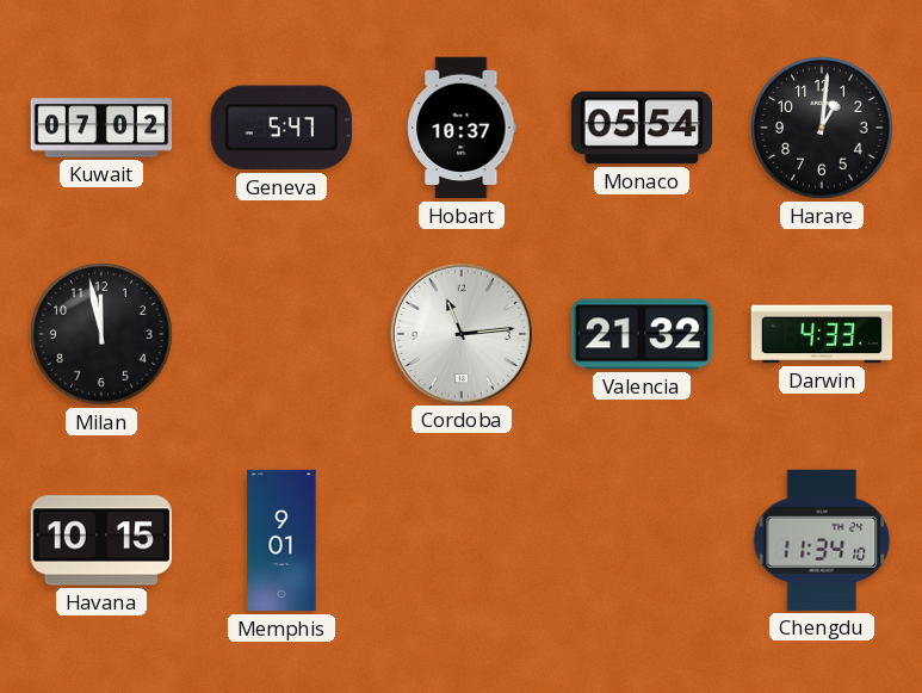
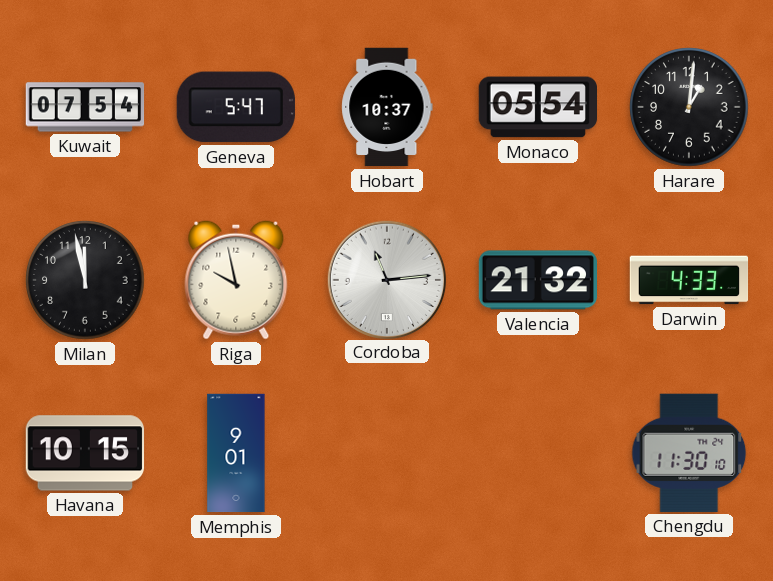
Kuwait: 07:02 -> 07:54
Riga: none -> 9:58
Chengdu: 11:34 -> 11:30
